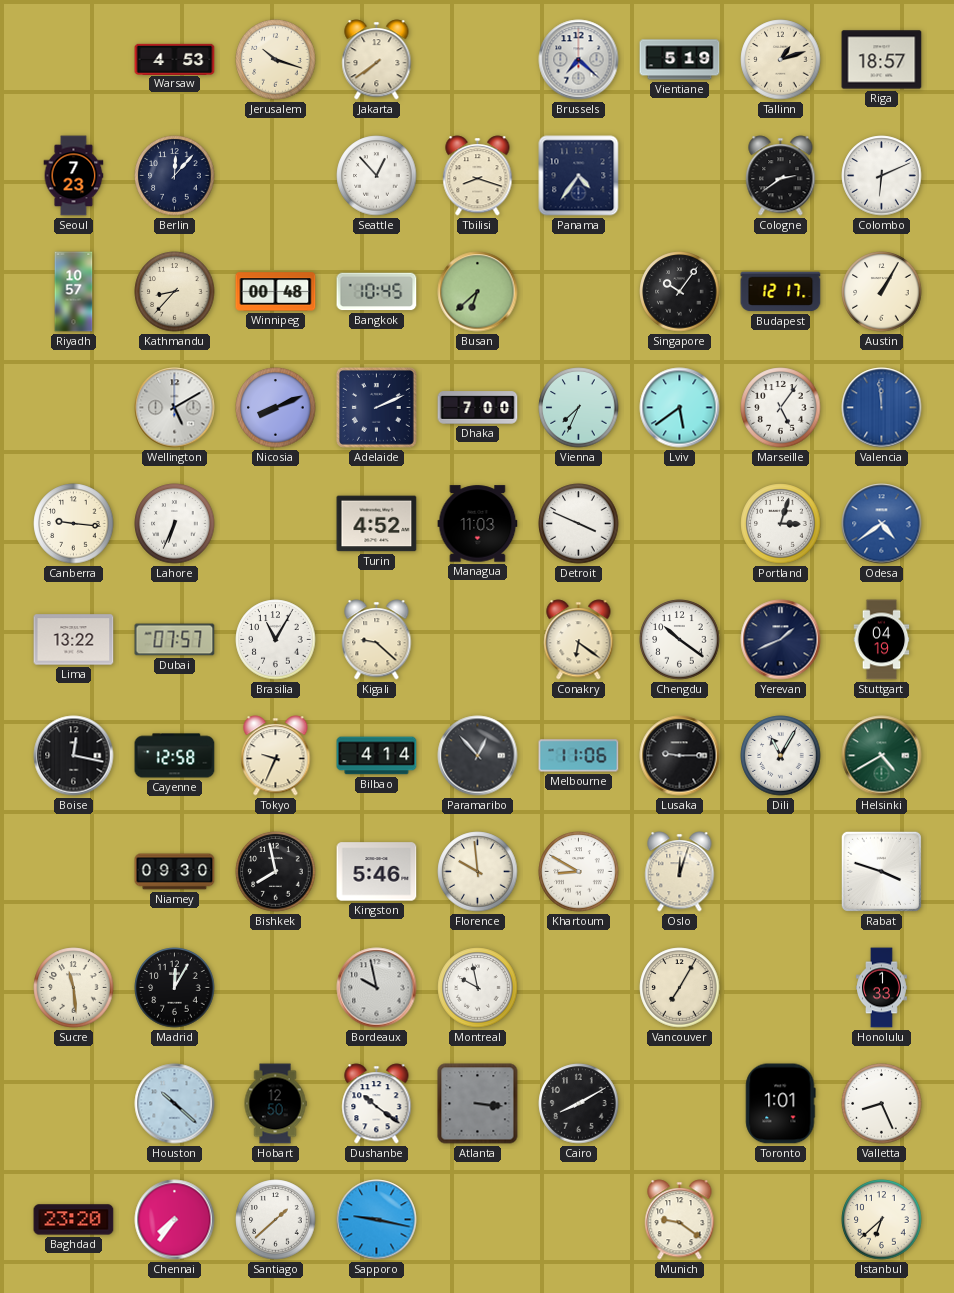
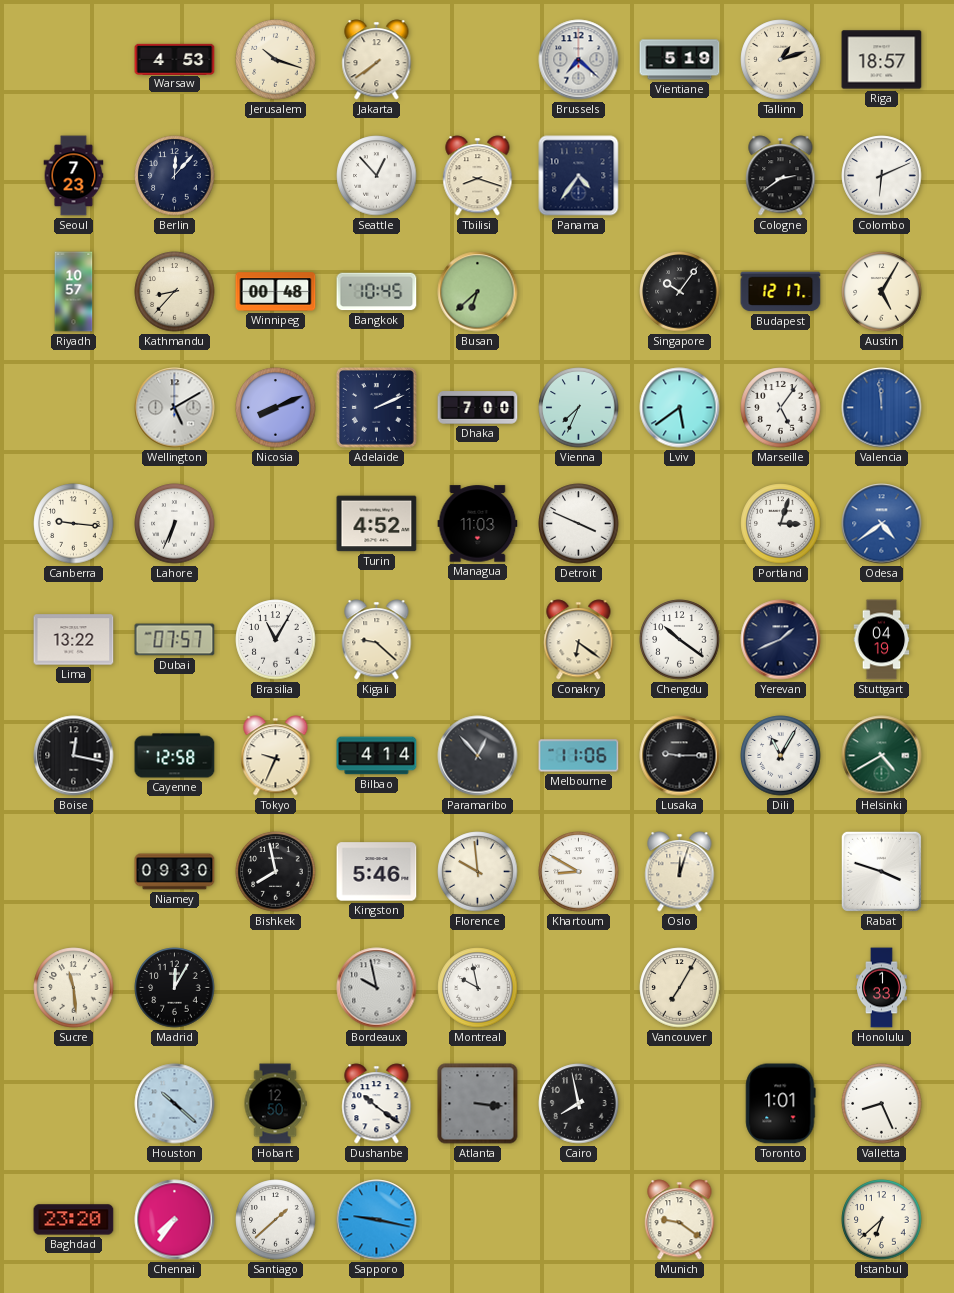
Austin: 1:05 -> 5:05
Cairo: 8:10 -> 7:58
